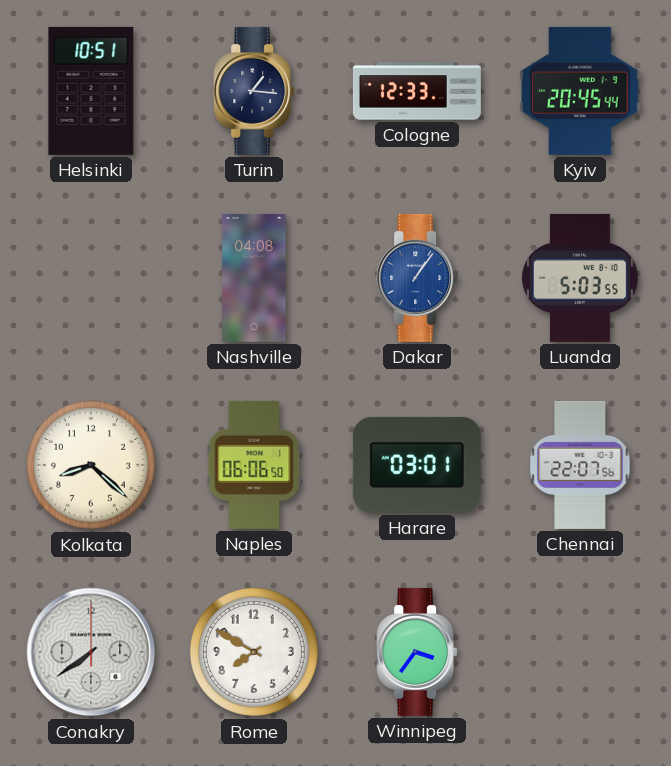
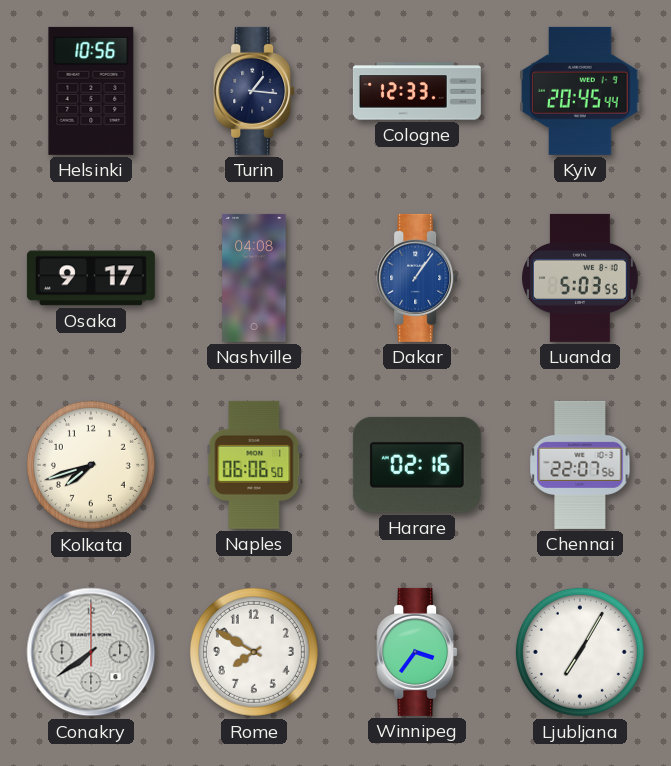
Helsinki: 10:51 -> 10:56
Osaka: none -> 9:17
Kolkata: 8:22 -> 7:42
Harare: 03:01 -> 02:16
Ljubljana: none -> 7:05
